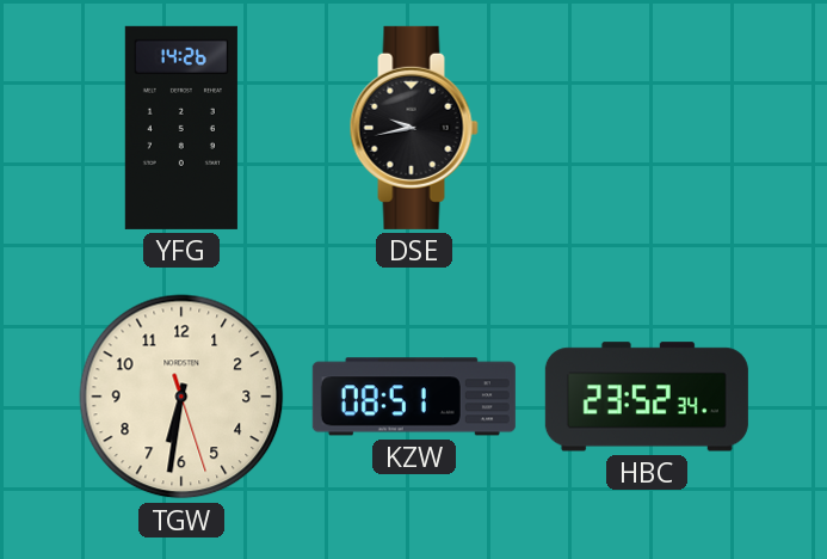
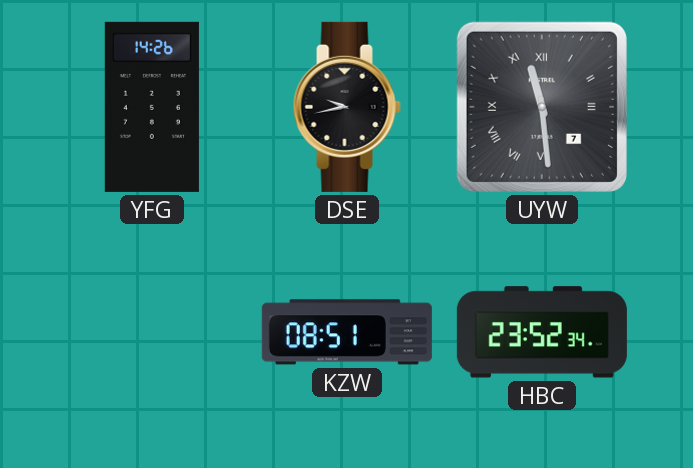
UYW: none -> 11:29
TGW: 6:31 -> none
